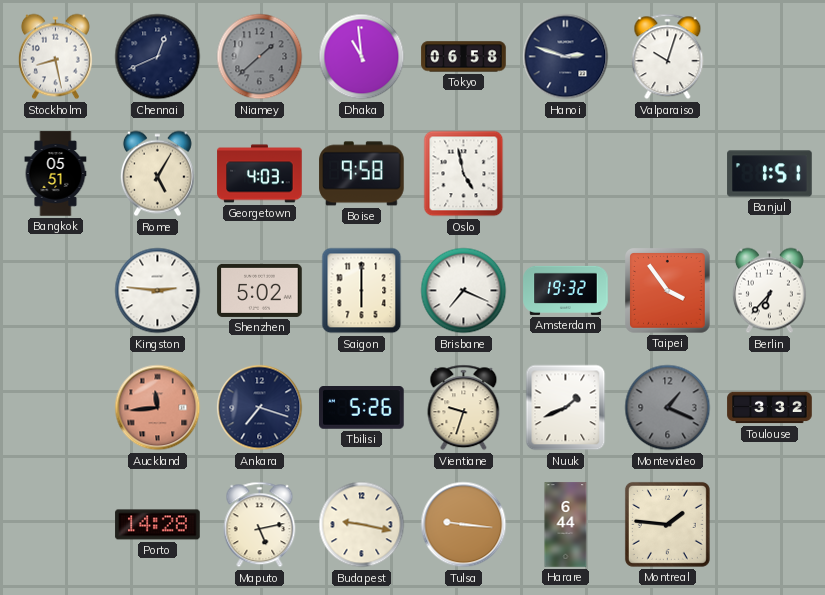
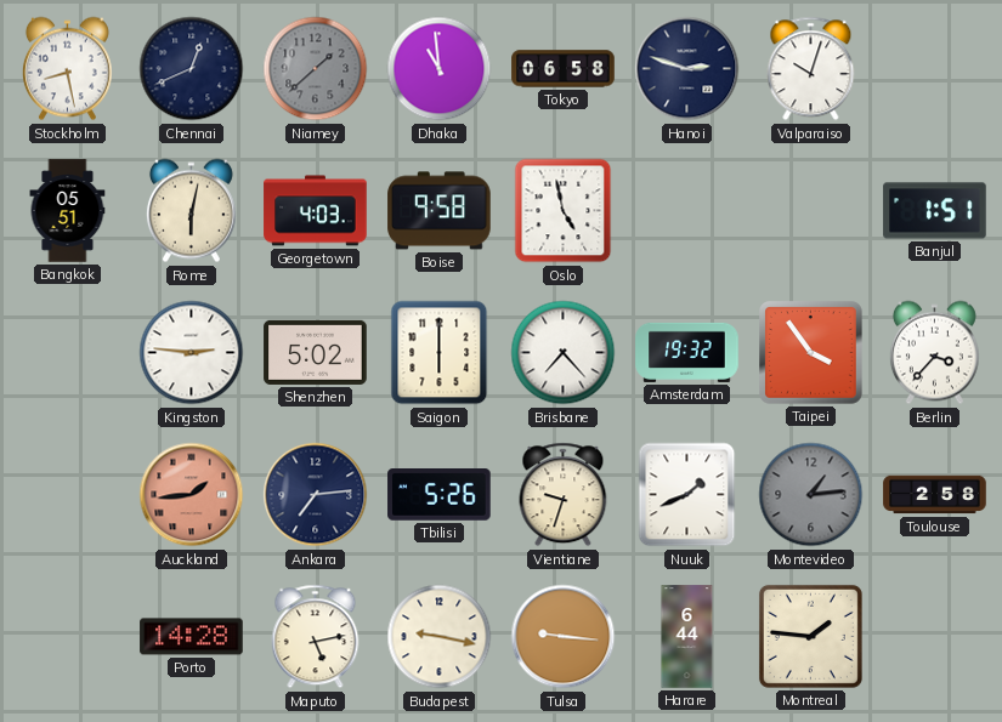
Rome: 5:05 -> 6:02
Brisbane: 7:19 -> 7:23
Berlin: 6:37 -> 3:37
Auckland: 11:44 -> 1:44
Ankara: 7:18 -> 7:14
Montevideo: 1:19 -> 1:14
Toulouse: 3:32 -> 2:58
